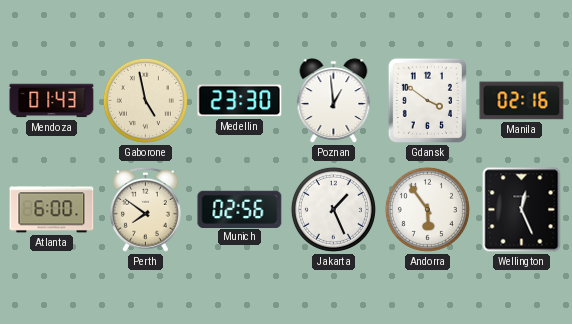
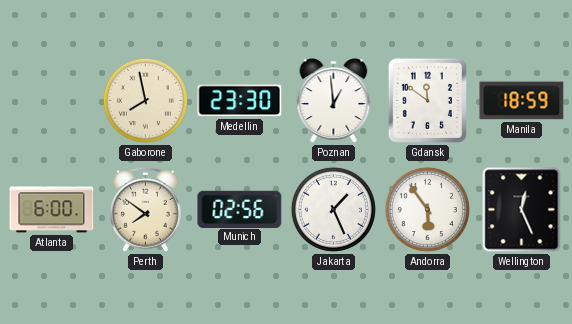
Mendoza: 01:43 -> none
Gaborone: 4:58 -> 7:58
Gdansk: 3:51 -> 11:51
Manila: 02:16 -> 18:59
